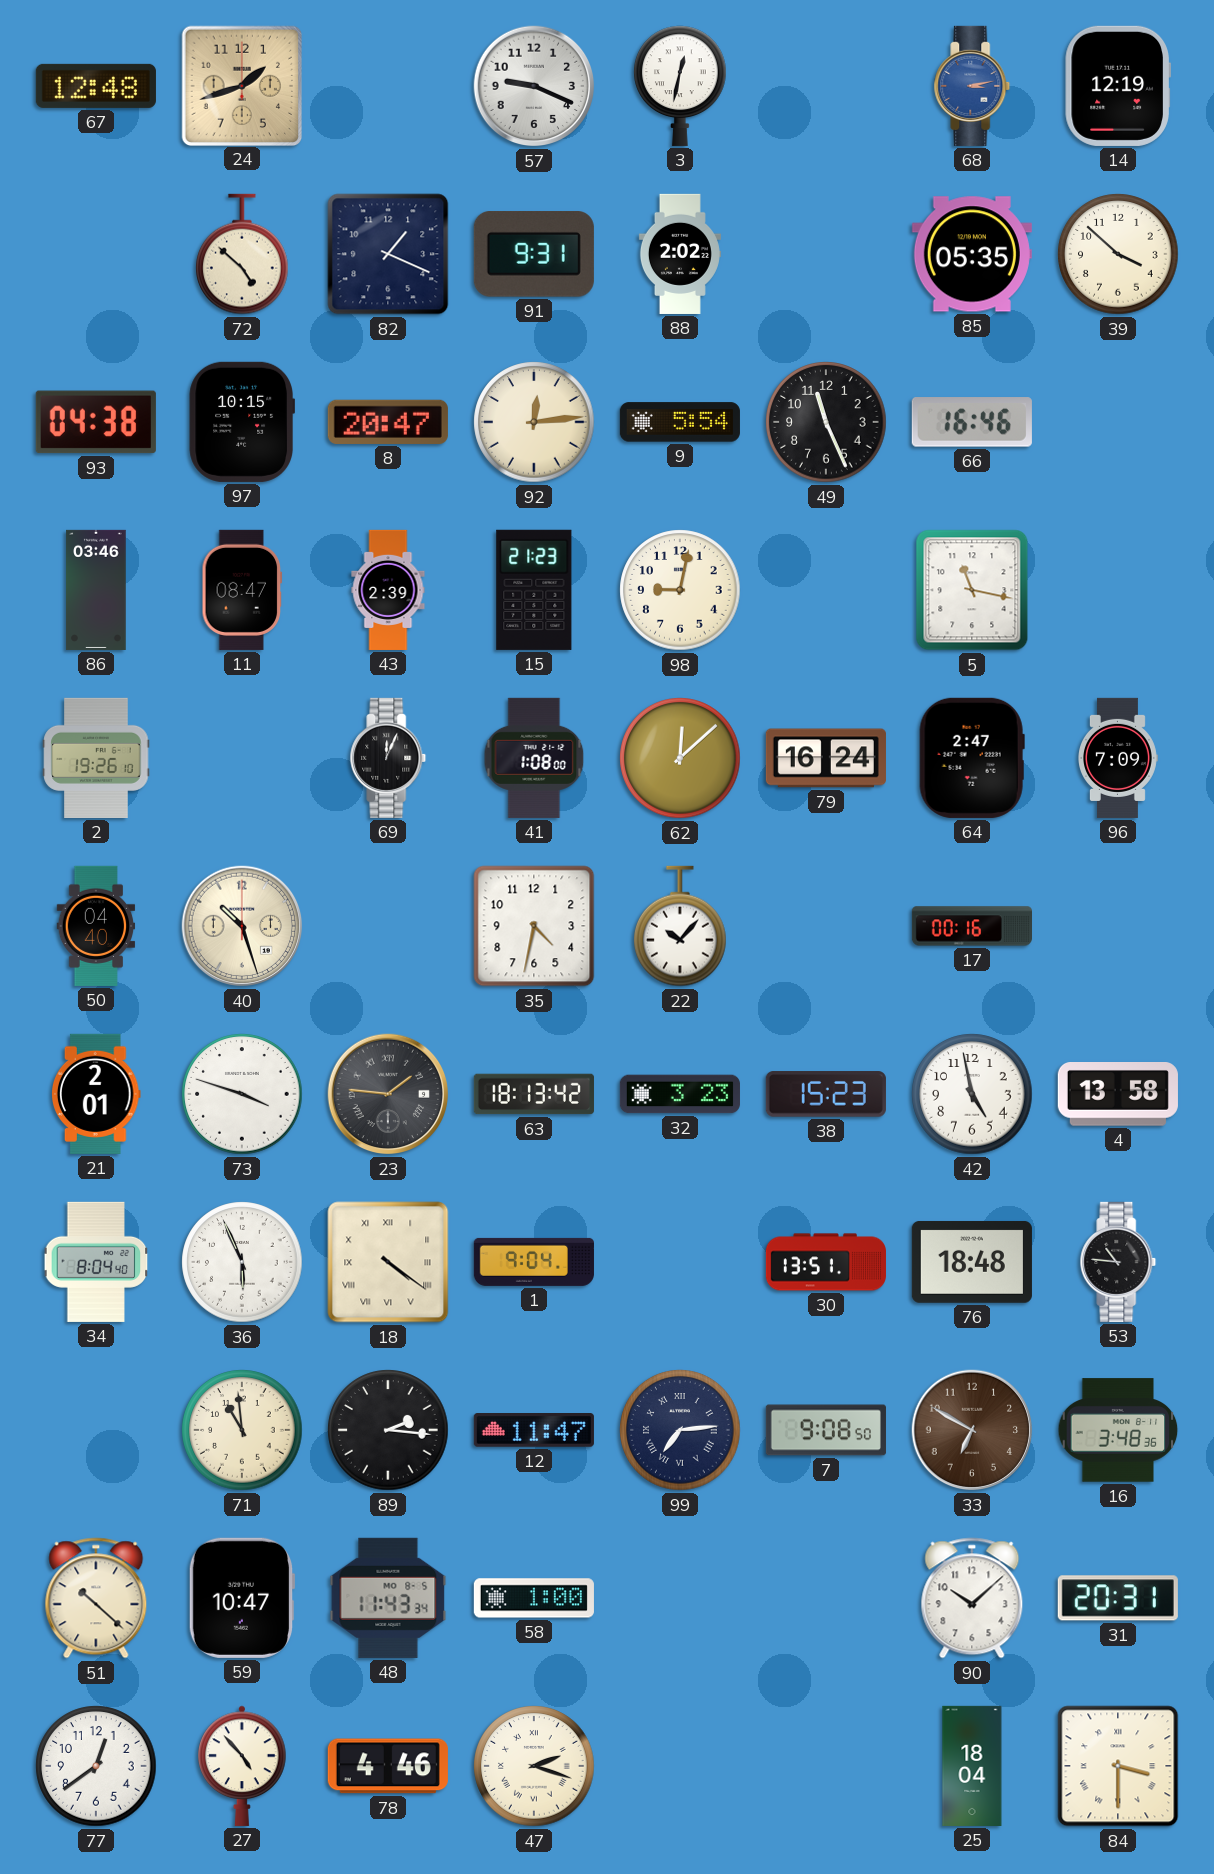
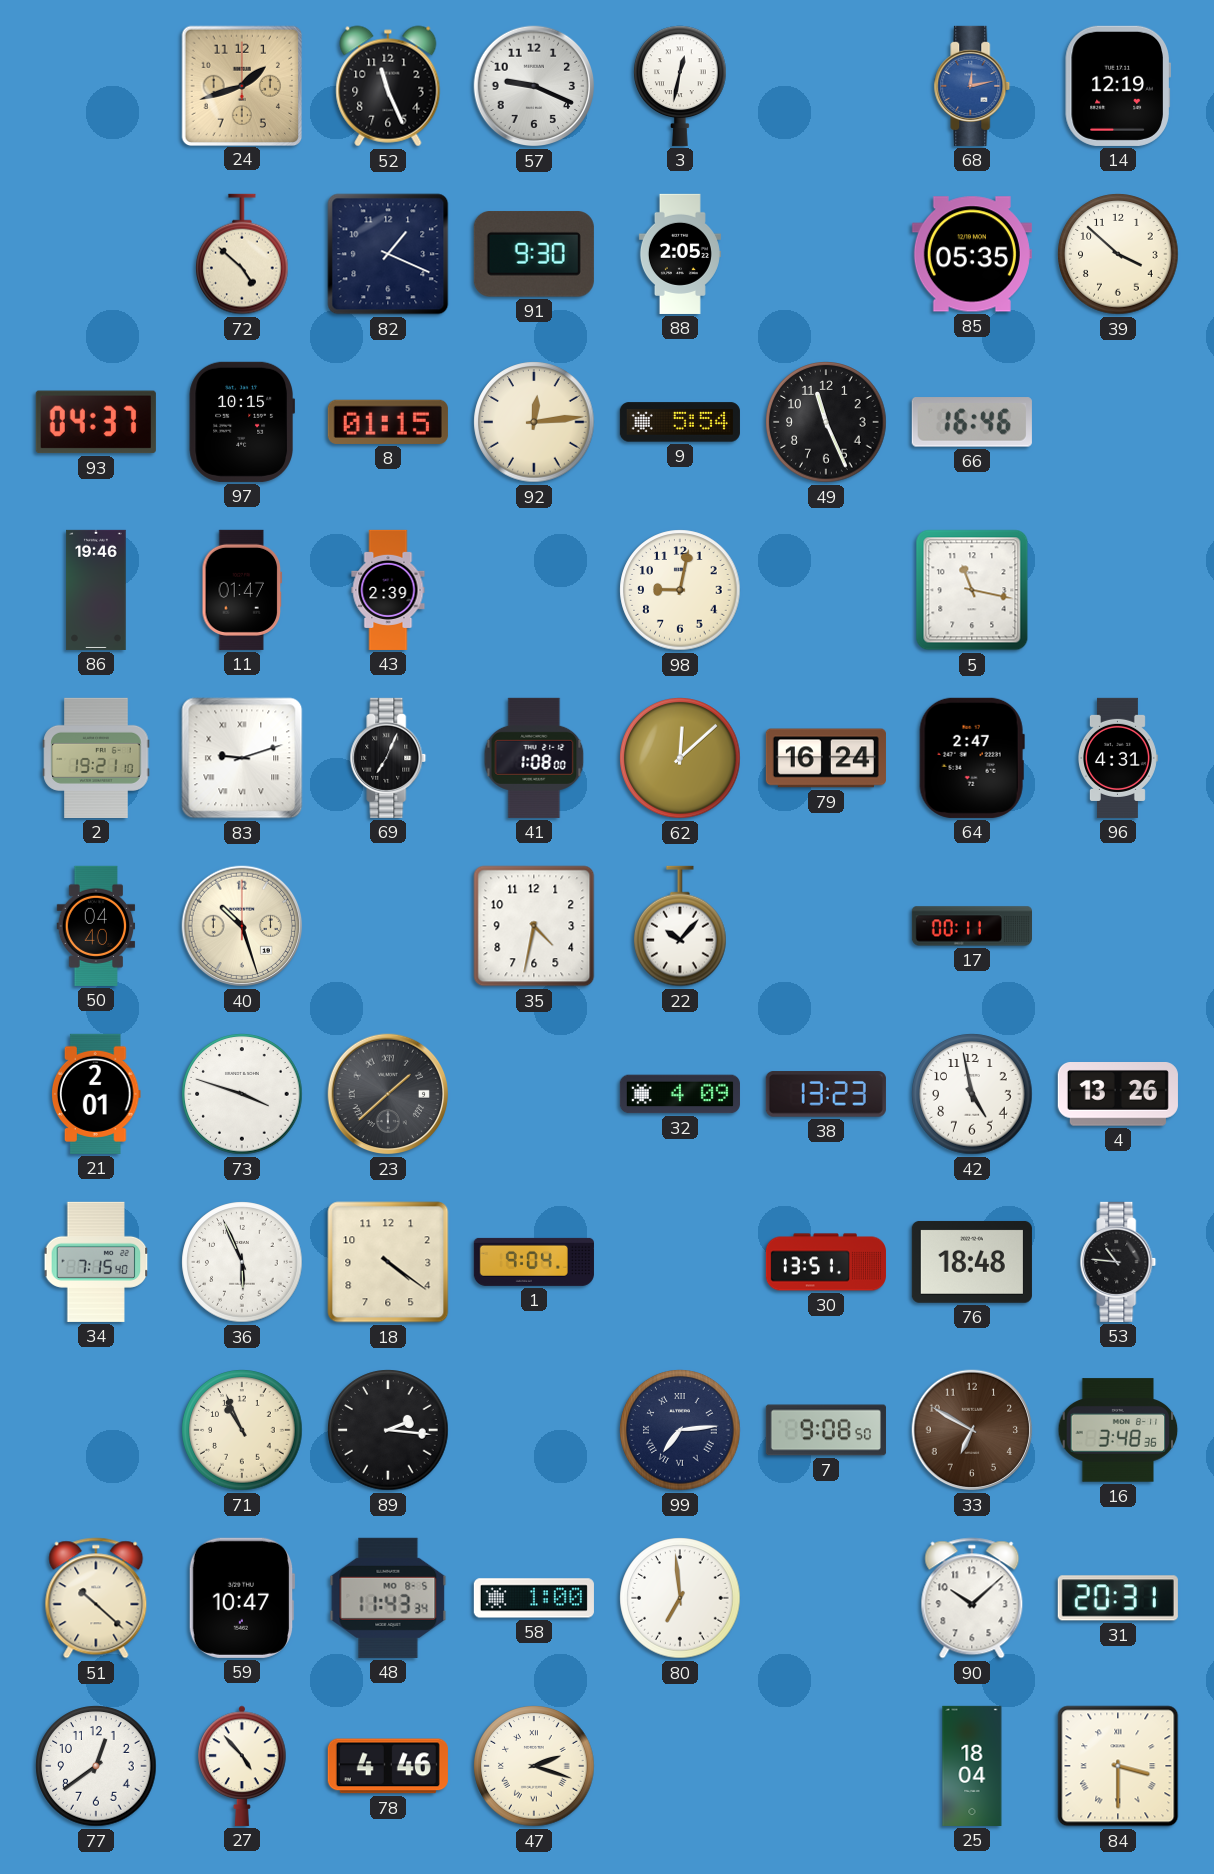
67: 12:48 -> none
52: none -> 11:26
68: 3:13 -> 12:13
91: 9:31 -> 9:30
88: 2:02 -> 2:05
93: 04:38 -> 04:37
8: 20:47 -> 01:15
86: 03:46 -> 19:46
11: 08:47 -> 01:47
15: 21:23 -> none
2: 19:26 -> 19:21
83: none -> 9:12
69: 12:04 -> 7:04
96: 7:09 -> 4:31
17: 00:16 -> 00:11
23: 1:46 -> 1:38
63: 18:13 -> none
32: 3:23 -> 4:09
38: 15:23 -> 13:23
4: 13:58 -> 13:26
34: 8:04 -> 7:15
18 numerals: Roman -> Arabic
71: 10:59 -> 10:56
12: 11:47 -> none
80: none -> 6:59
